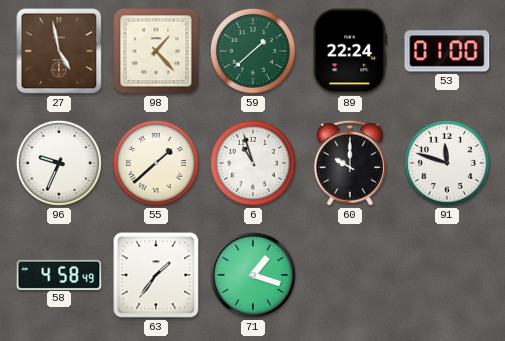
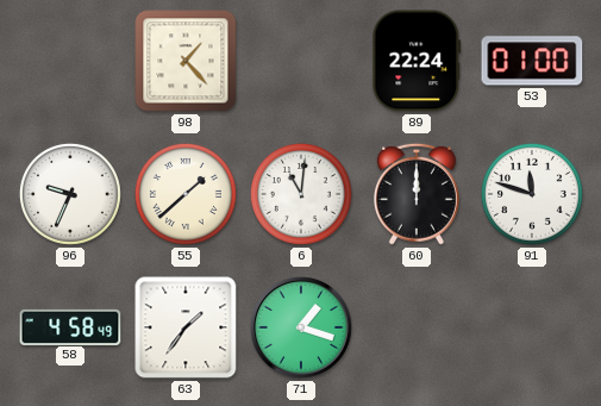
27: 4:58 -> none
59: 1:38 -> none
6: 10:57 -> 11:01
60: 10:00 -> 12:00
